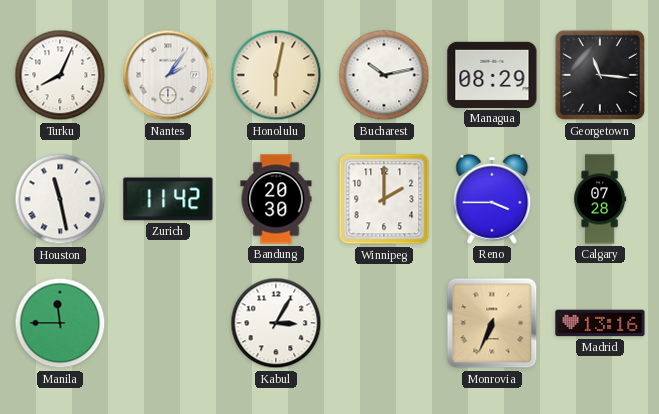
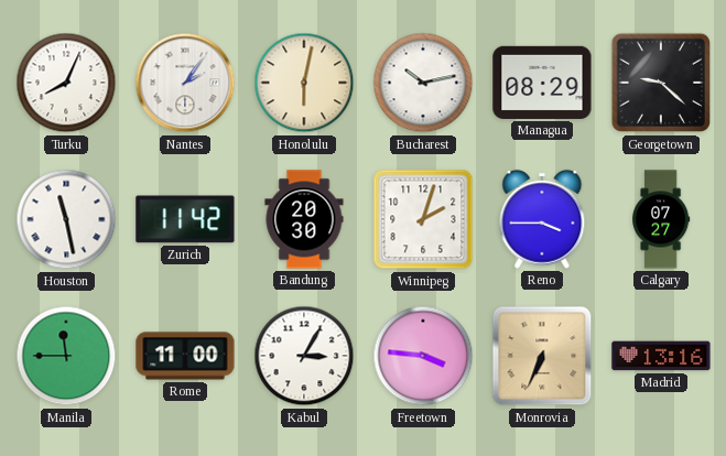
Georgetown: 11:16 -> 9:22
Winnipeg: 2:00 -> 2:03
Calgary: 07:28 -> 07:27
Rome: none -> 11:00
Freetown: none -> 3:46
